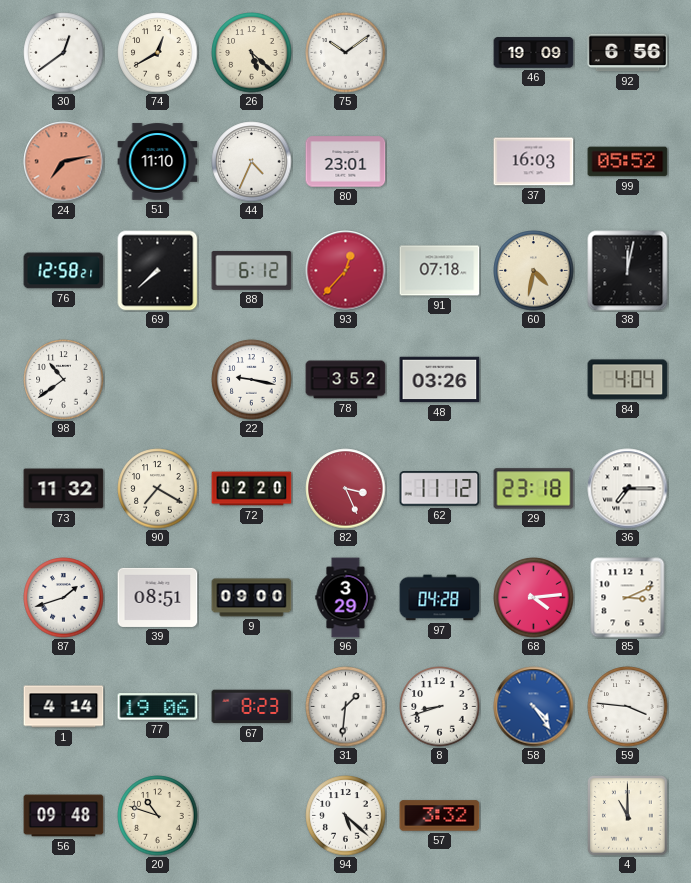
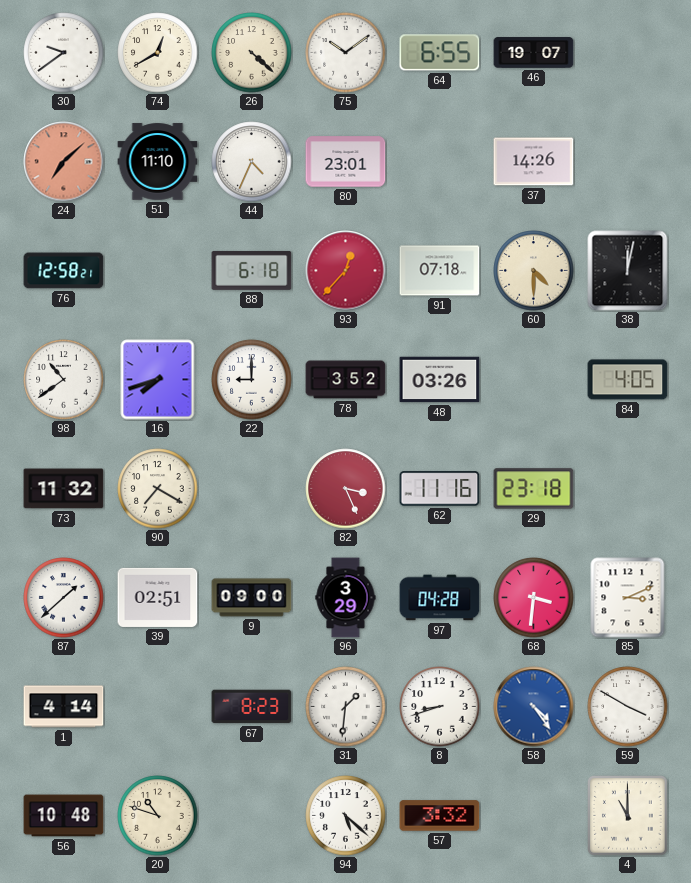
30: 12:39 -> 9:39
26: 5:22 -> 4:22
64: none -> 6:55
46: 19:09 -> 19:07
92: 6:56 -> none
24: 7:13 -> 7:08
37: 16:03 -> 14:26
99: 05:52 -> none
69: 7:38 -> none
88: 6:12 -> 6:18
60: 4:32 -> 4:30
16: none -> 7:42
22: 9:17 -> 9:00
84: 4:04 -> 4:05
72: 02:20 -> none
62: 11:12 -> 11:16
36: 7:15 -> none
87: 1:42 -> 1:38
39: 08:51 -> 02:51
68: 4:14 -> 3:31
77: 19:06 -> none
59: 3:46 -> 3:50
56: 09:48 -> 10:48
